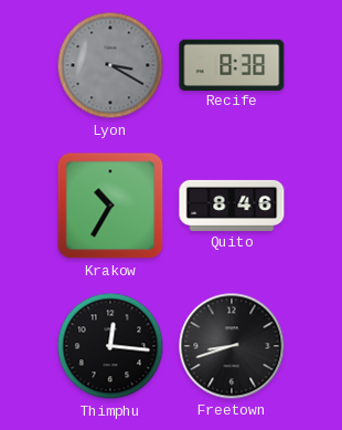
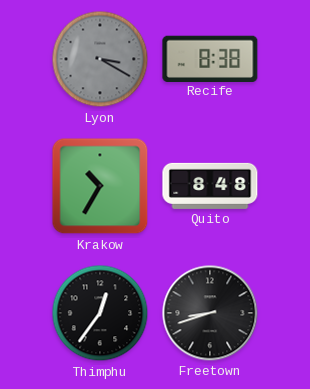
Quito: 8:46 -> 8:48
Thimphu: 12:16 -> 12:36
